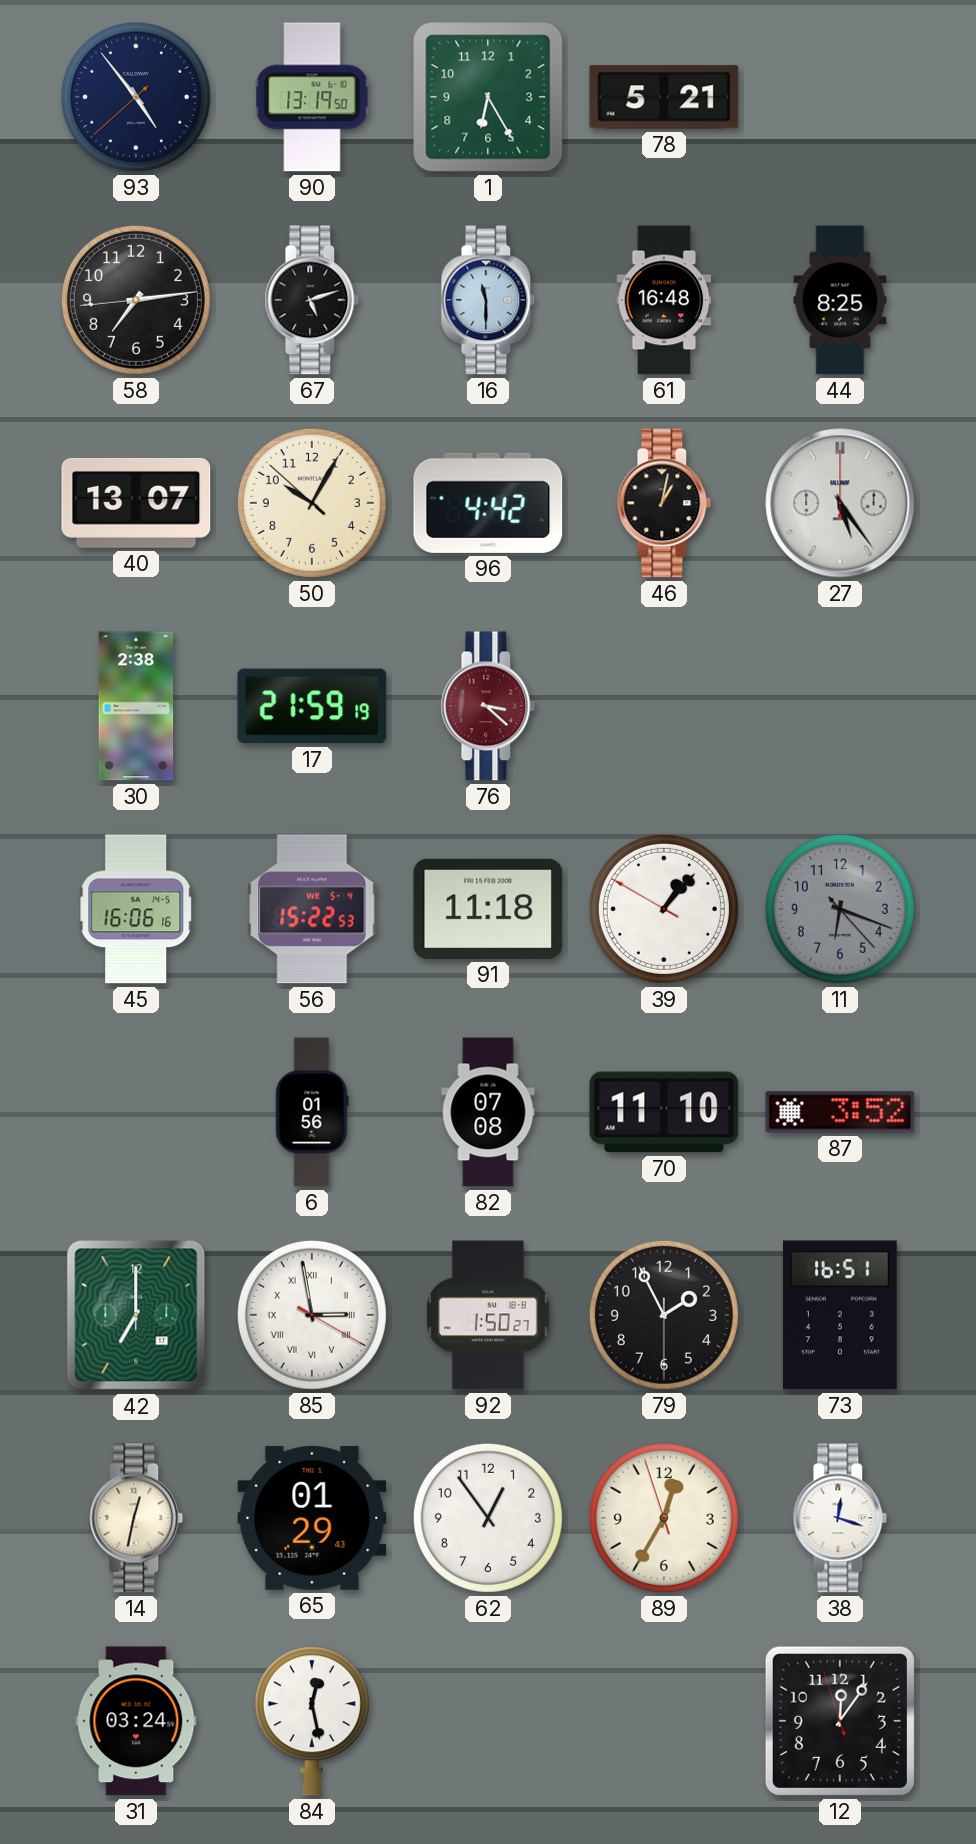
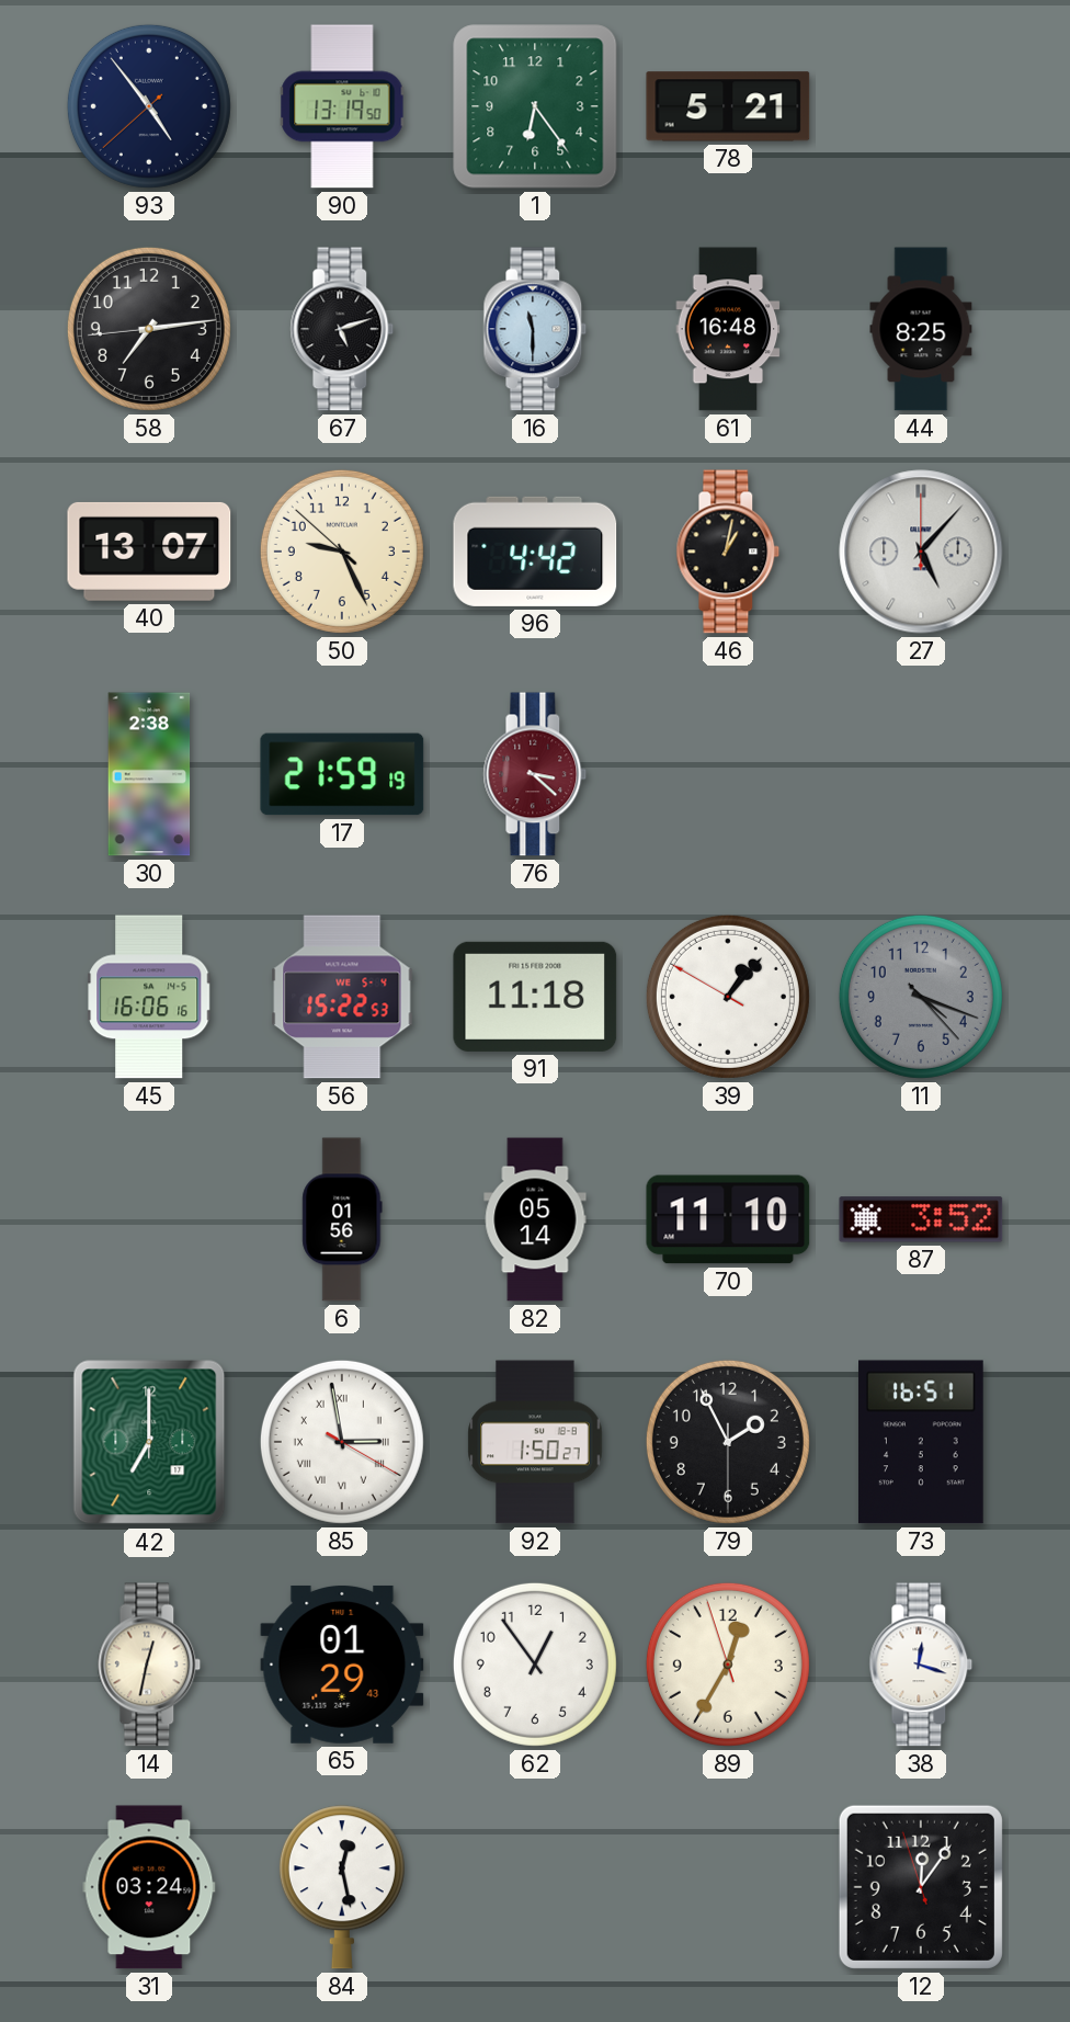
1: 6:25 -> 6:24
50: 10:04 -> 9:25
27: 5:24 -> 5:07
11: 6:18 -> 4:18
82: 07:08 -> 05:14
